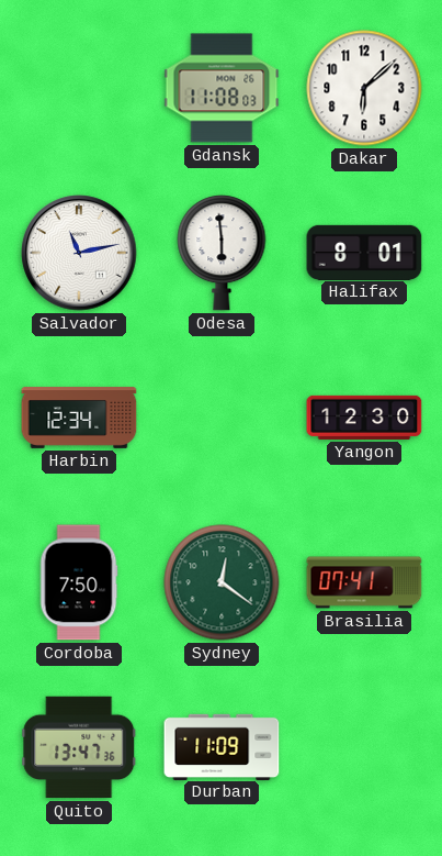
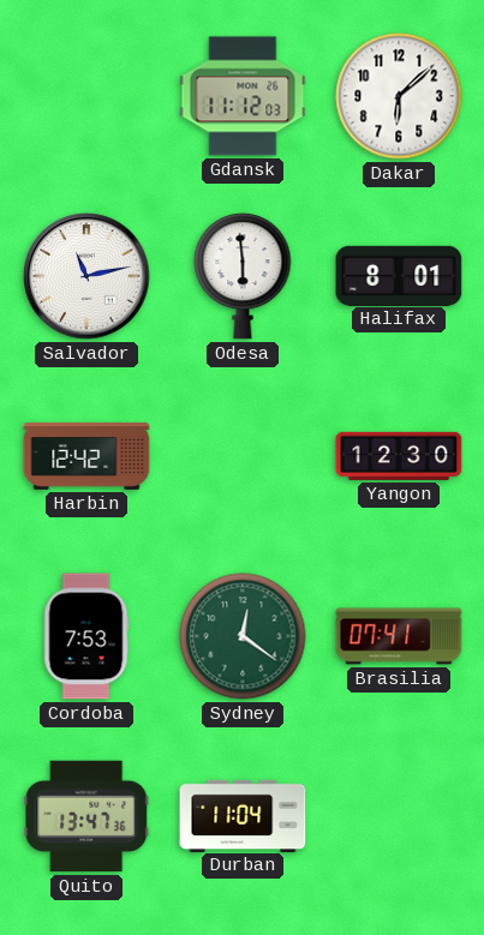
Gdansk: 11:08 -> 11:12
Harbin: 12:34 -> 12:42
Cordoba: 7:50 -> 7:53
Durban: 11:09 -> 11:04
